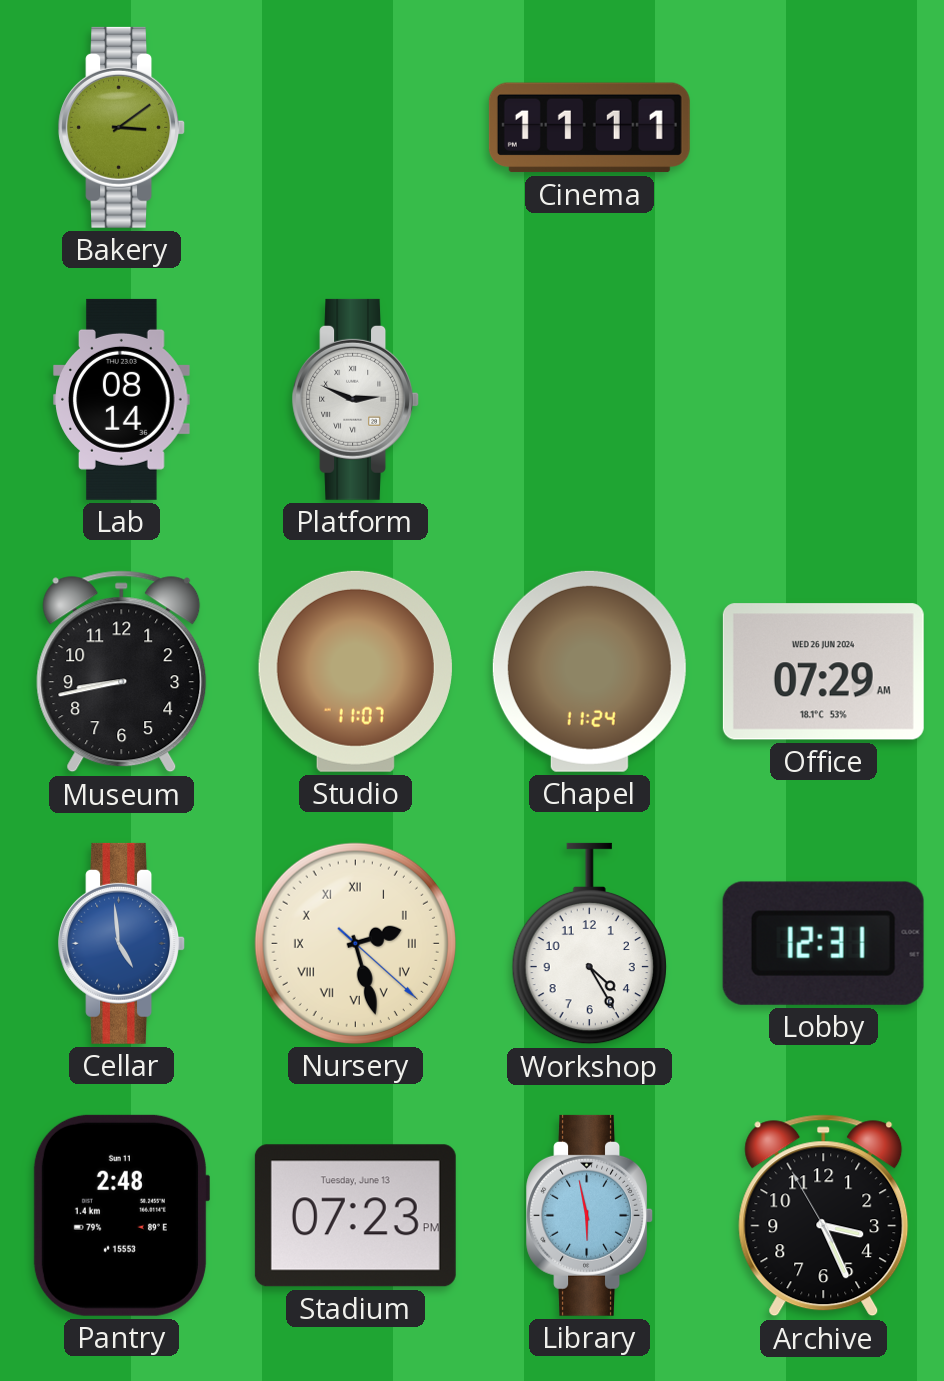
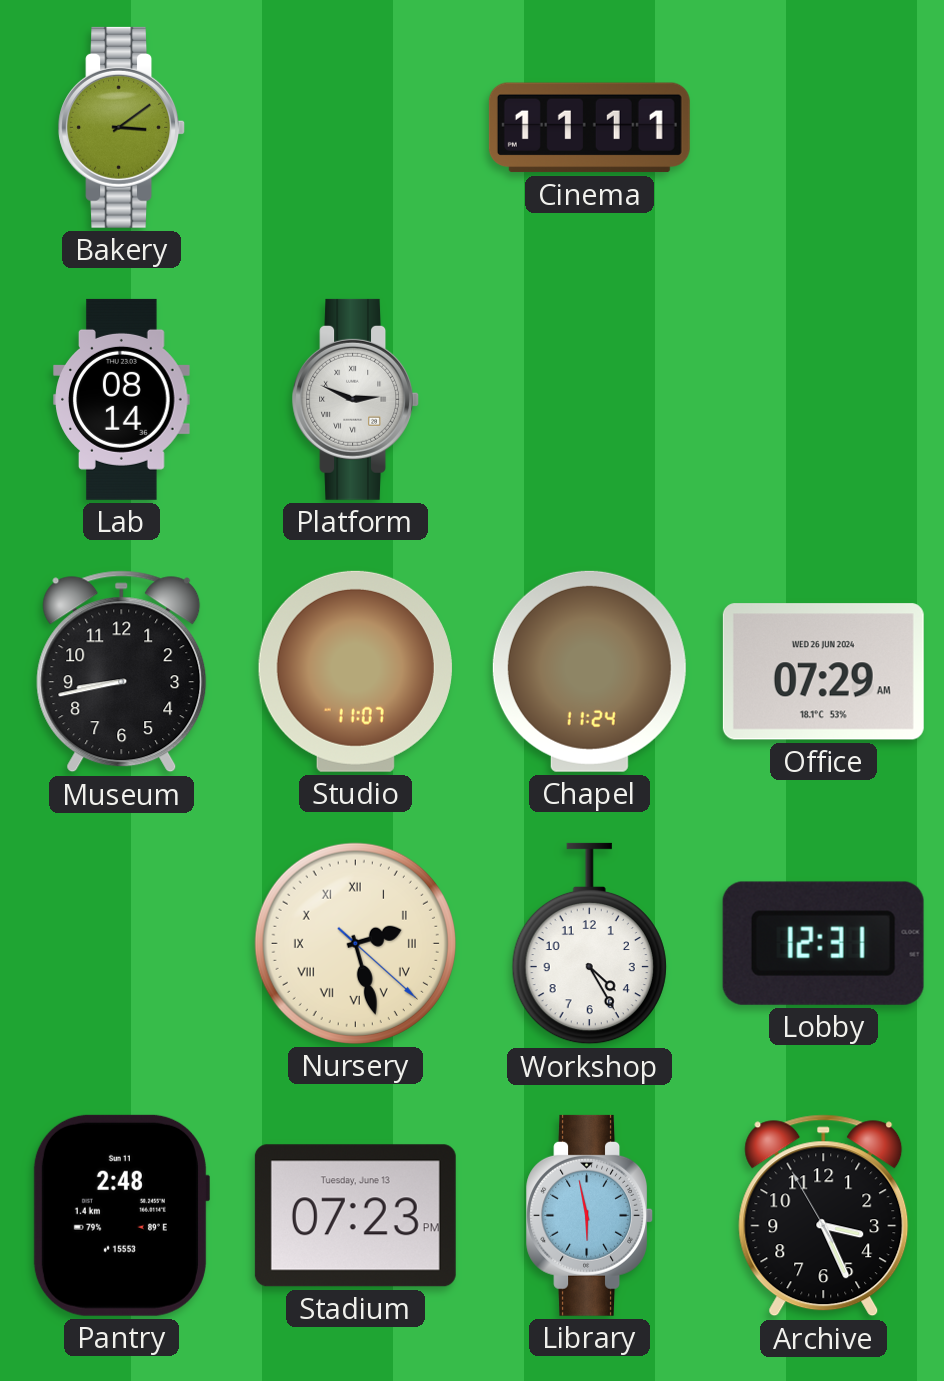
Cellar: 4:59 -> none
